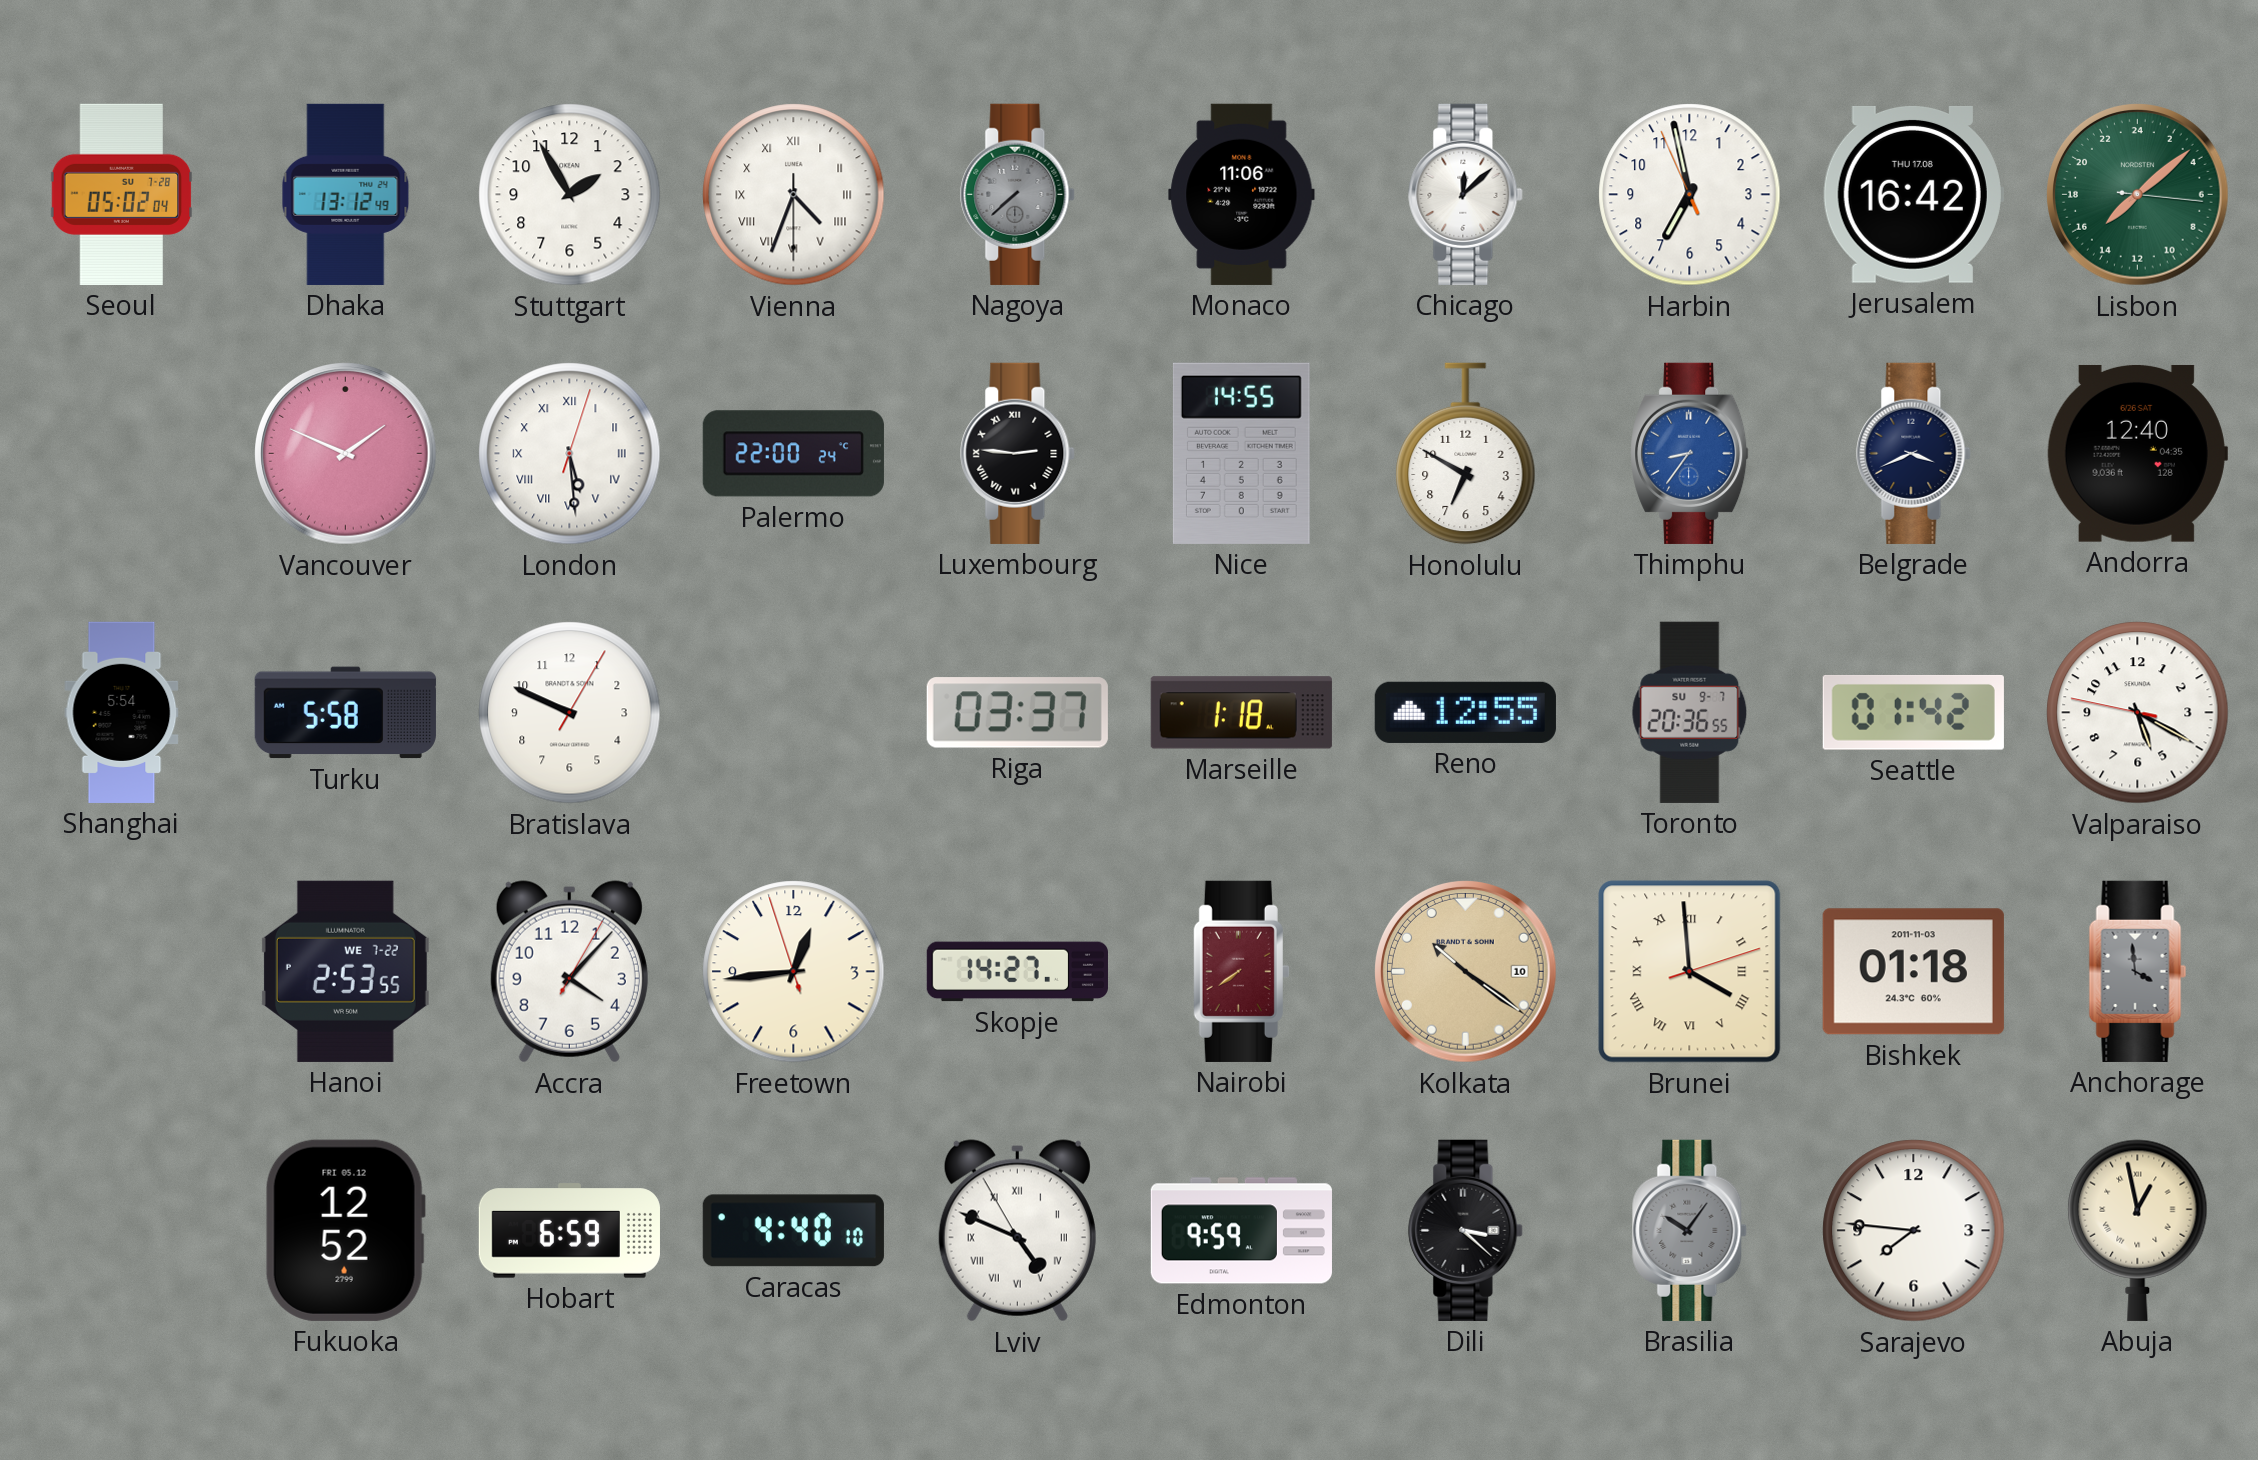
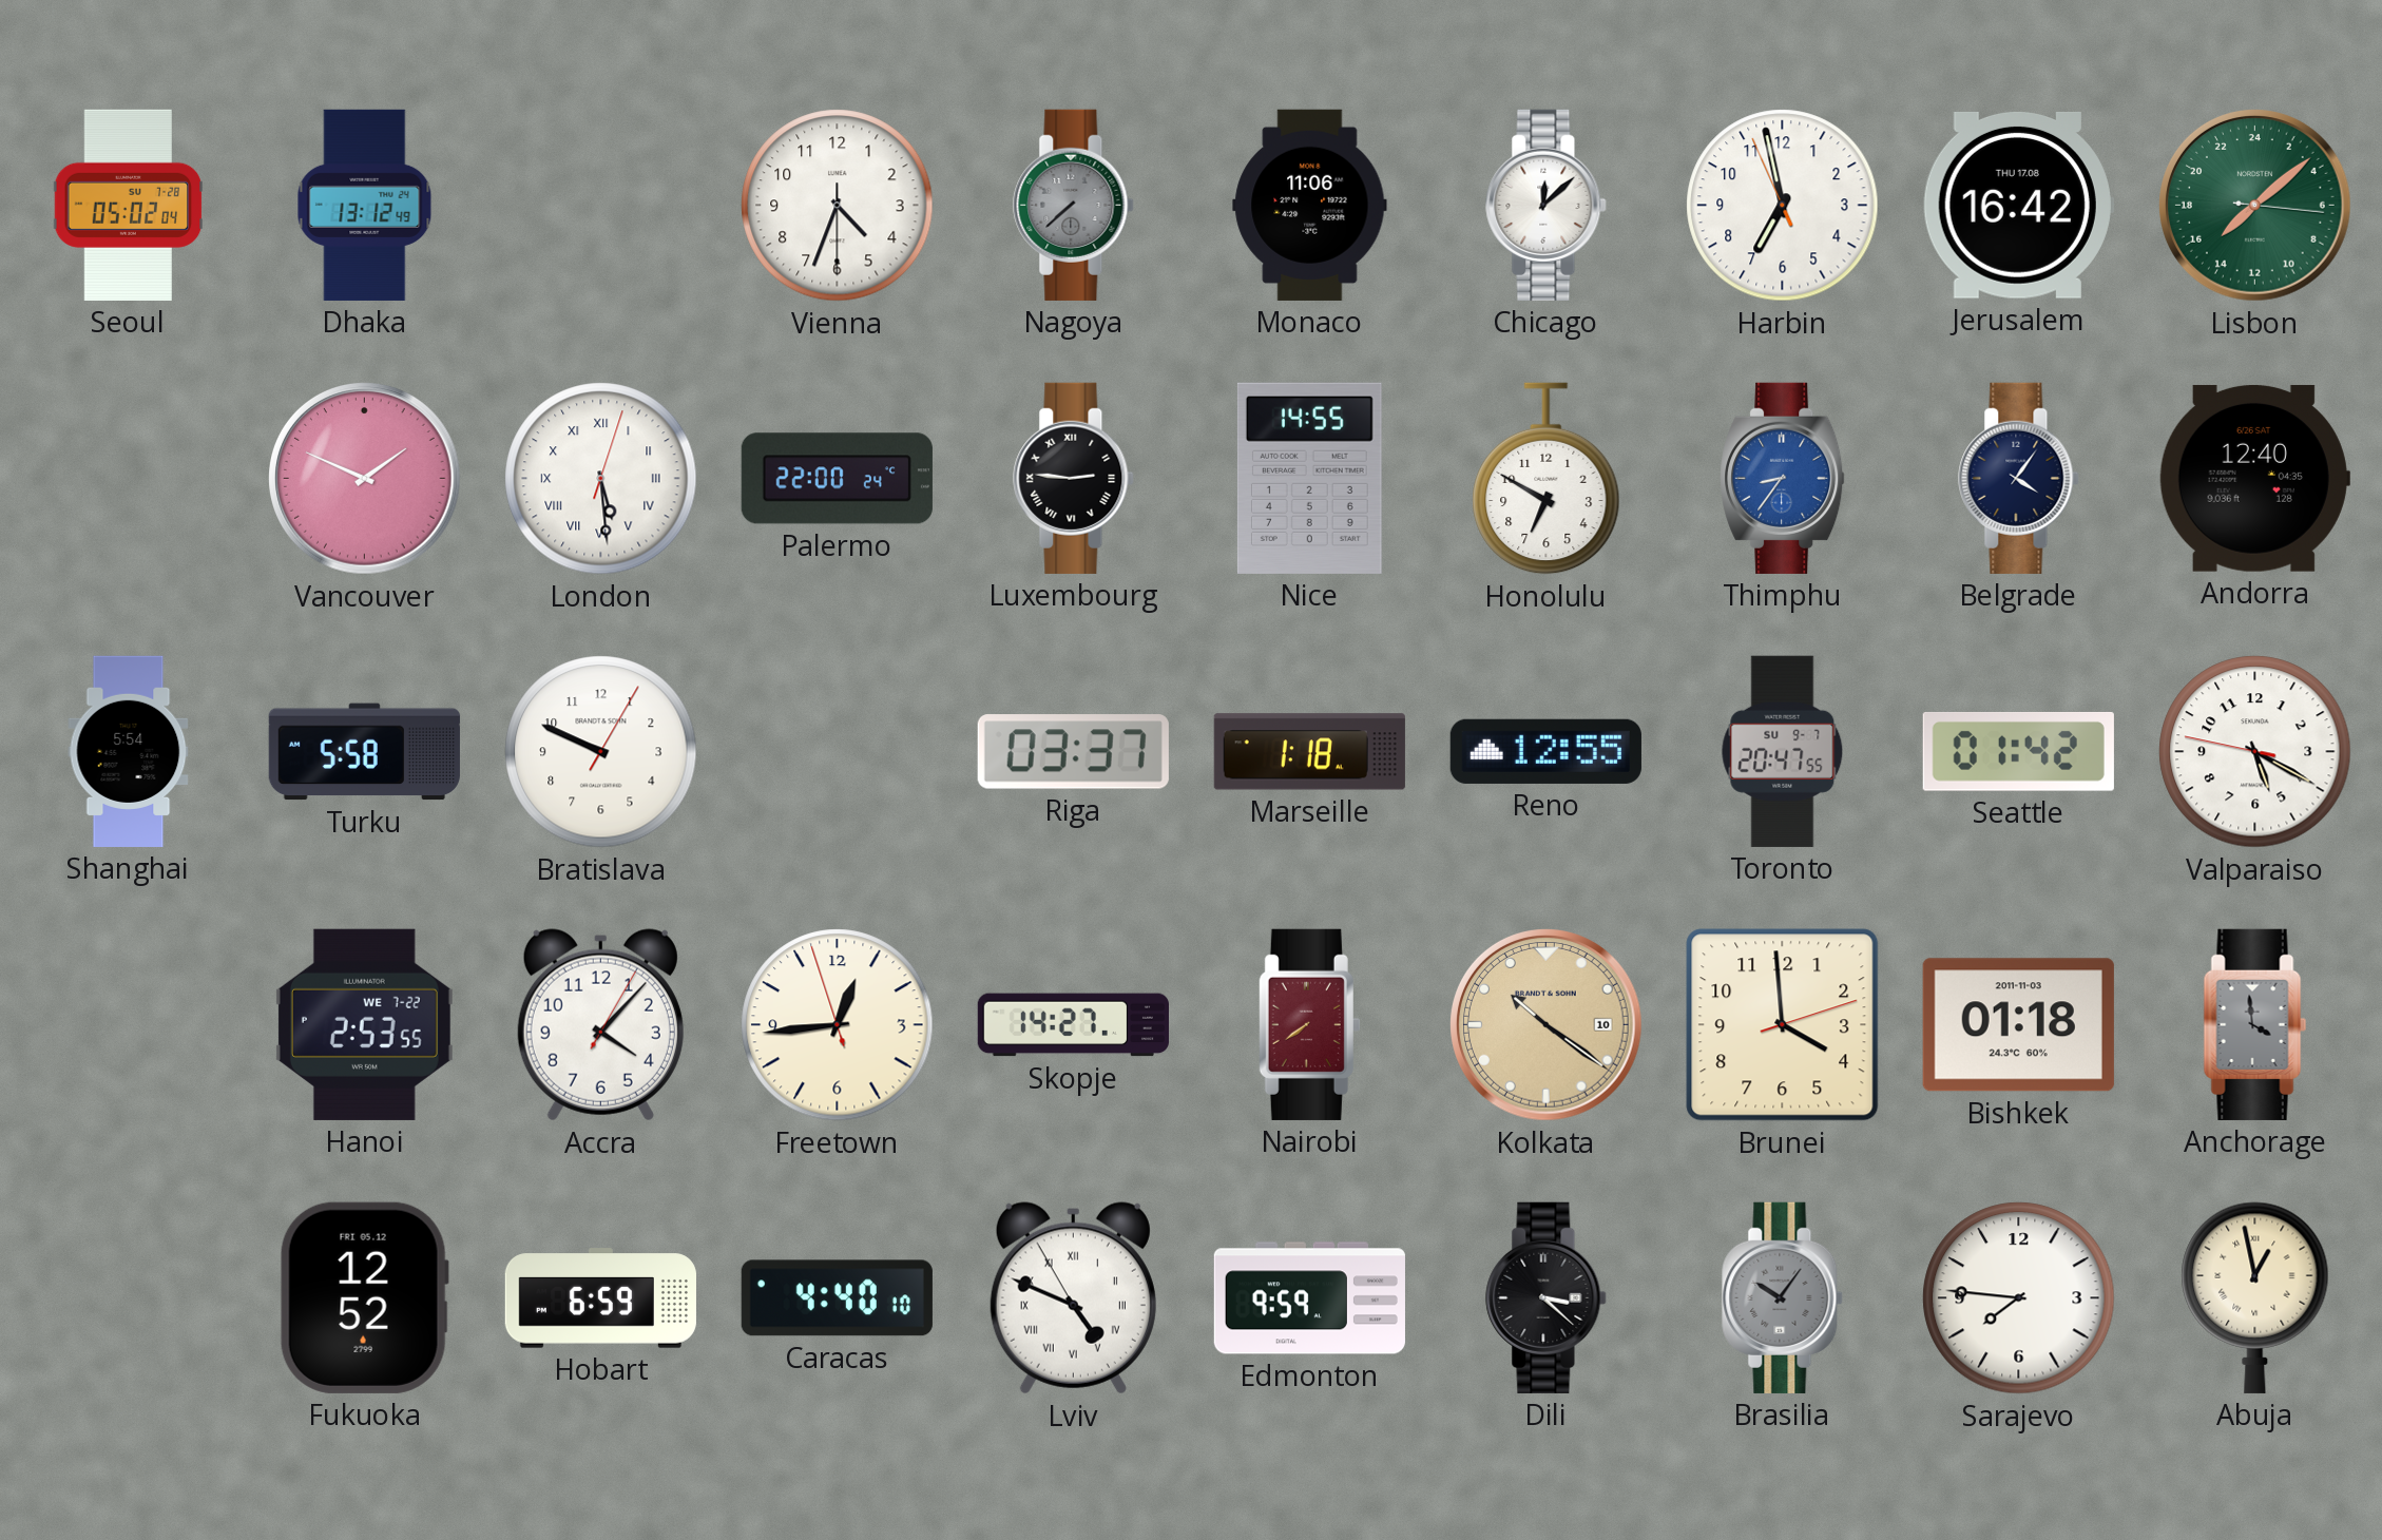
Stuttgart: 1:55 -> none
Vienna numerals: Roman -> Arabic
Belgrade: 3:41 -> 4:06
Toronto: 20:36 -> 20:47
Brunei numerals: Roman -> Arabic
